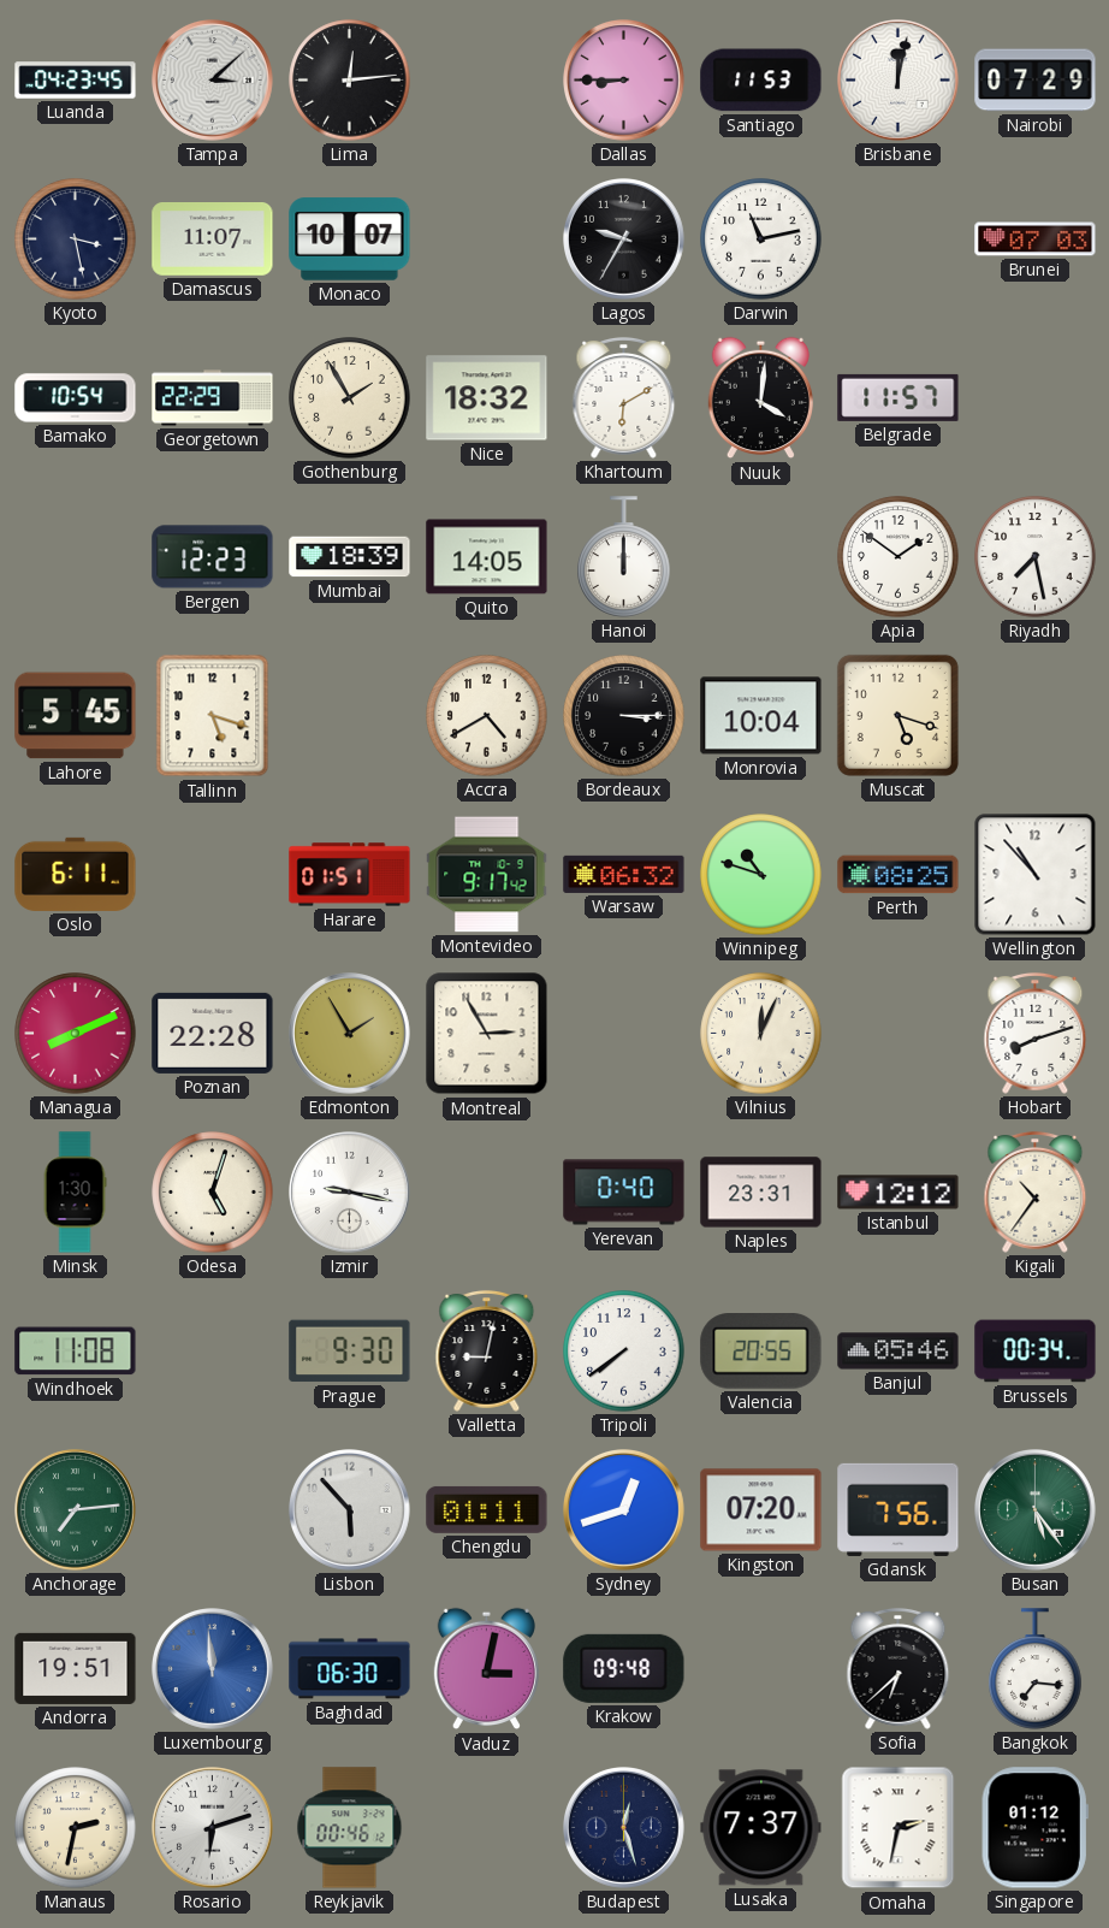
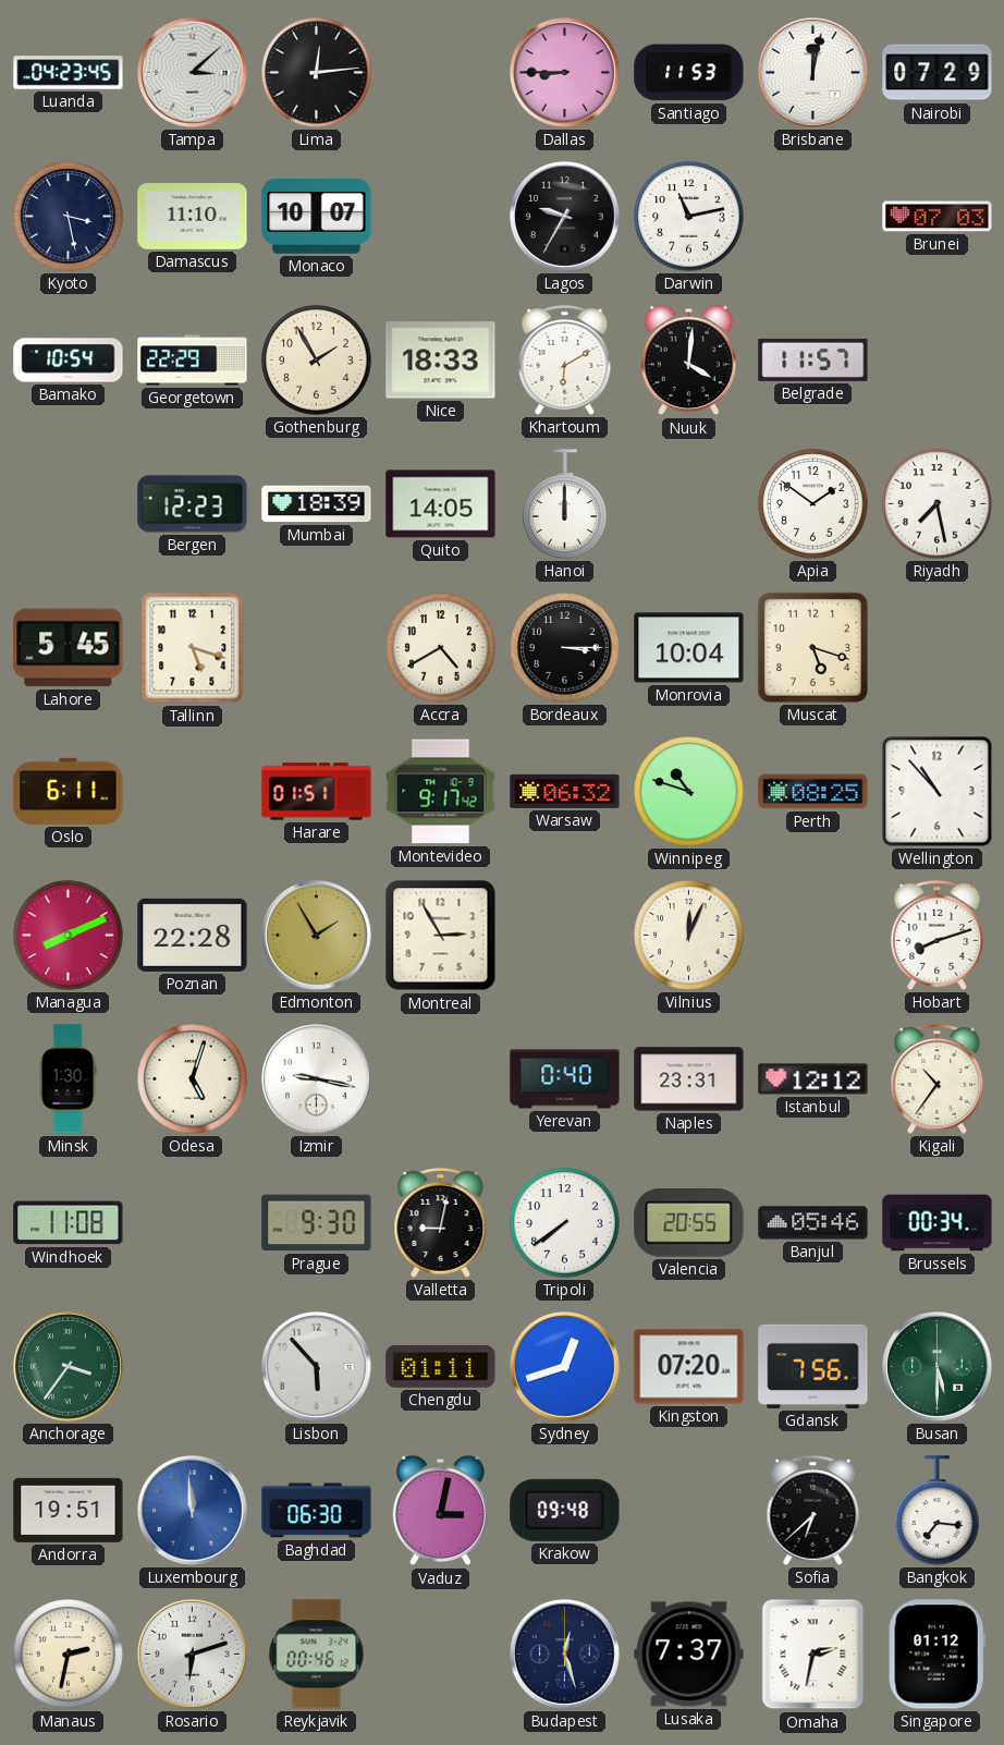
Damascus: 11:07 -> 11:10
Nice: 18:32 -> 18:33
Anchorage: 7:14 -> 3:36
Busan: 5:24 -> 5:30
